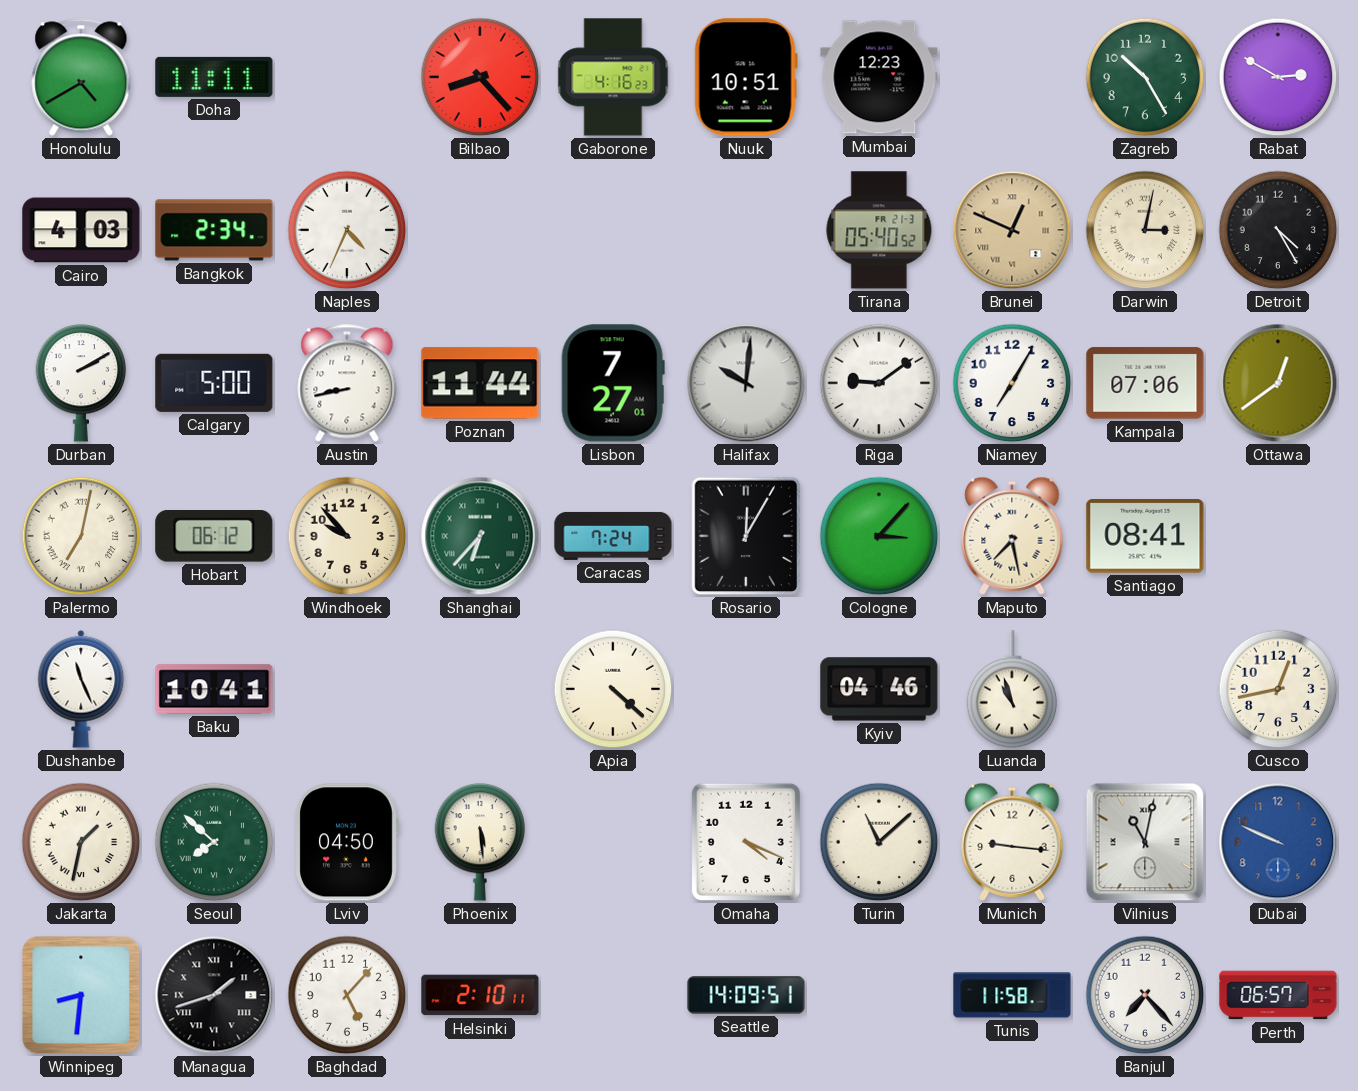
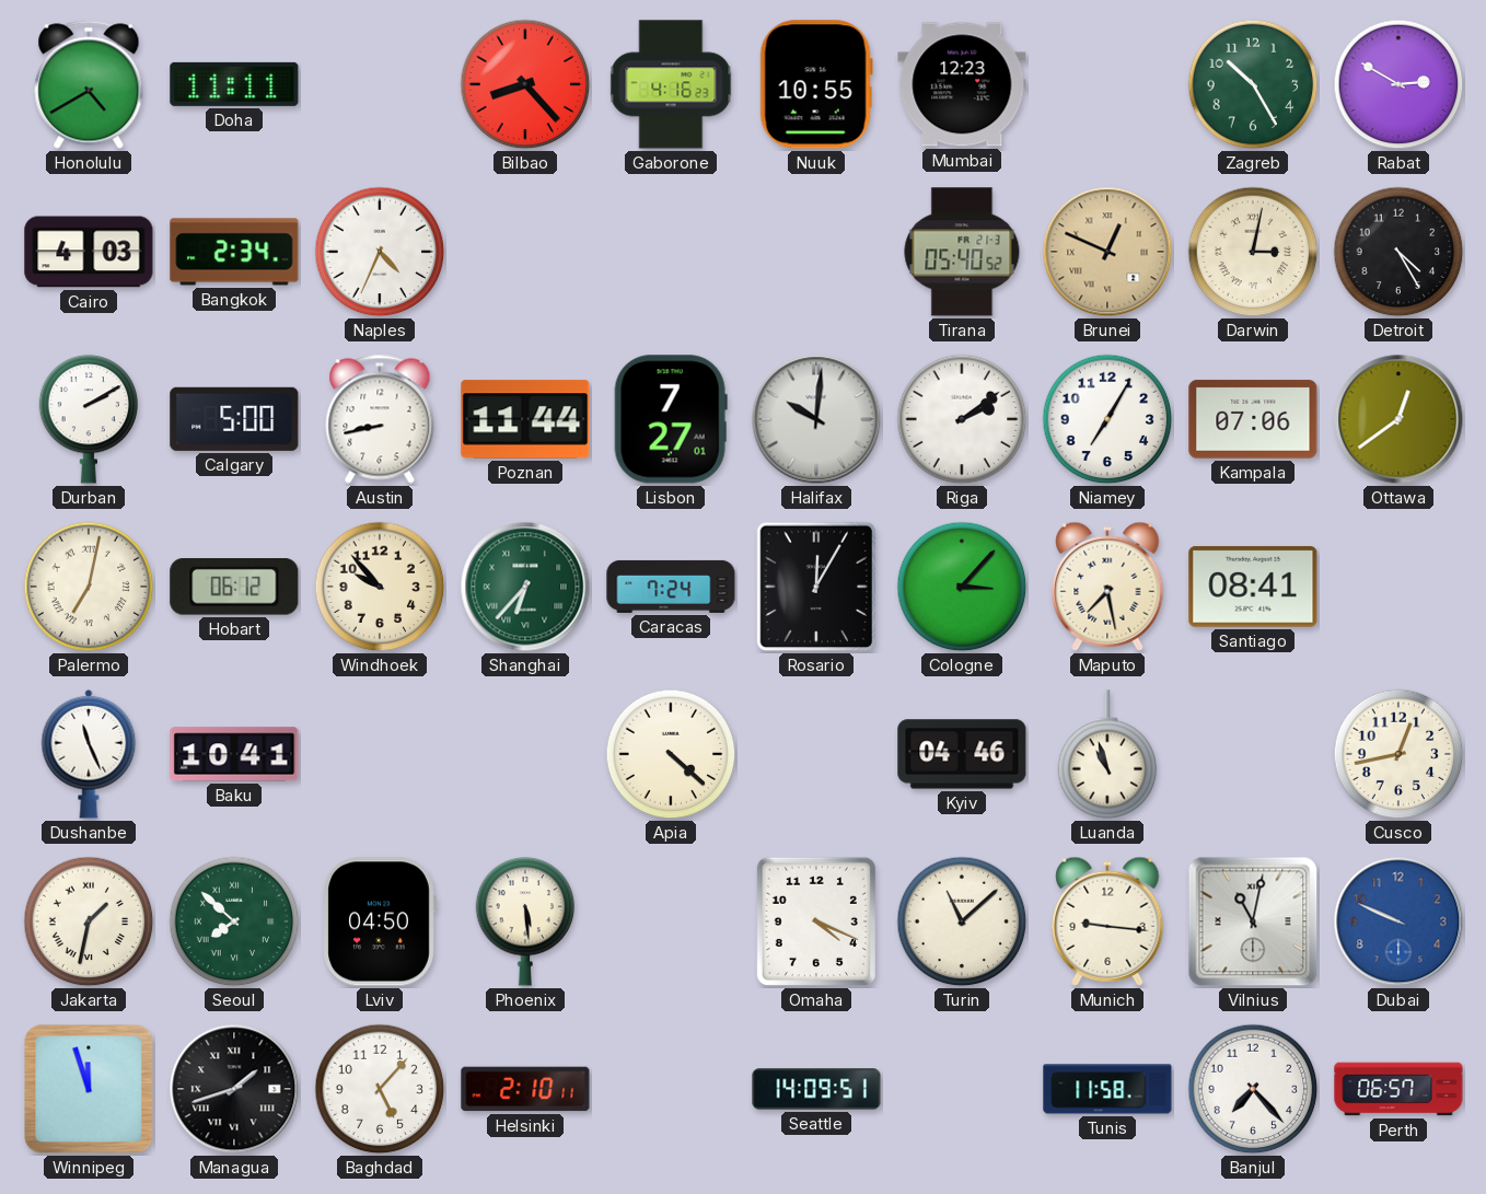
Nuuk: 10:51 -> 10:55
Riga: 9:09 -> 2:09
Winnipeg: 8:31 -> 11:57
